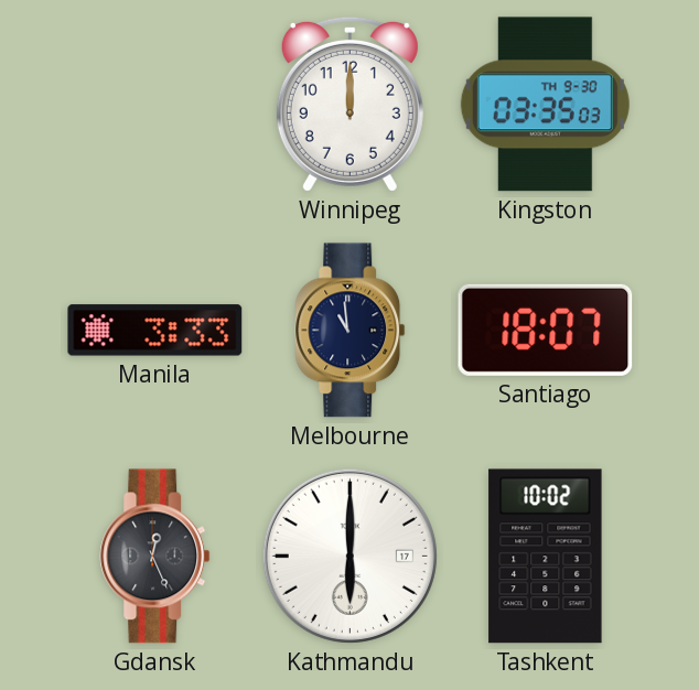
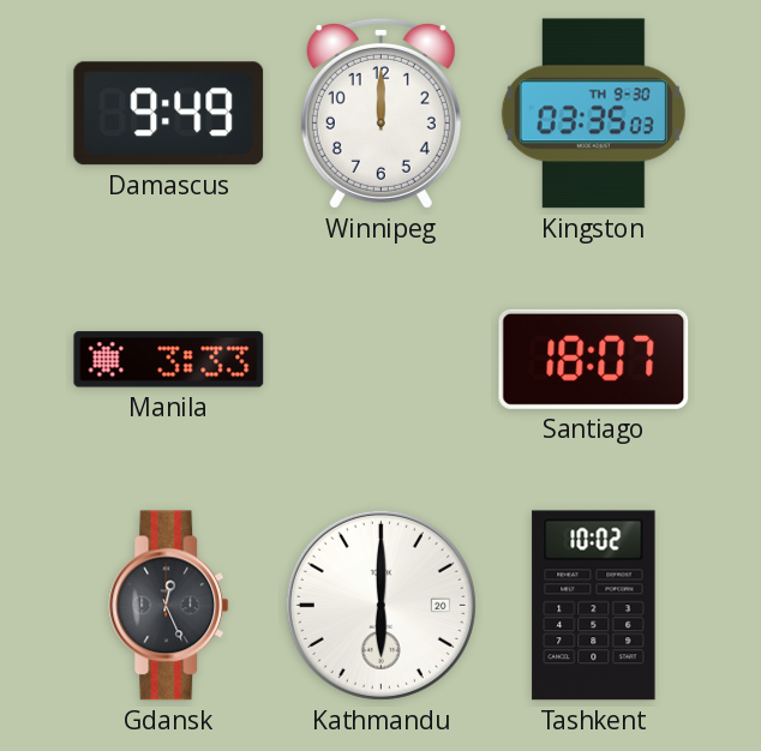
Damascus: none -> 9:49
Melbourne: 10:59 -> none
Kathmandu date: 17 -> 20
